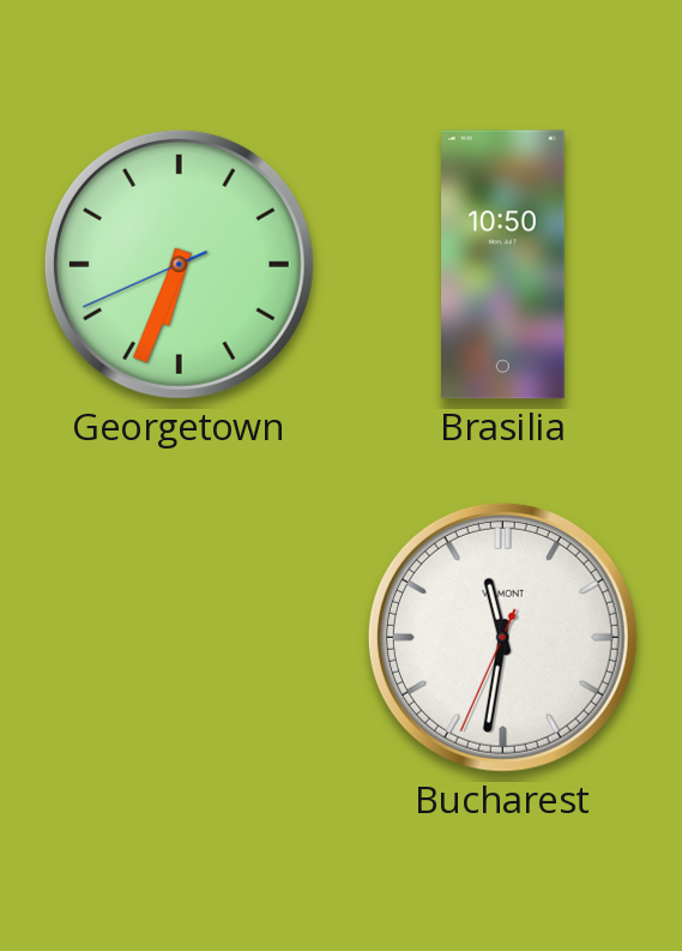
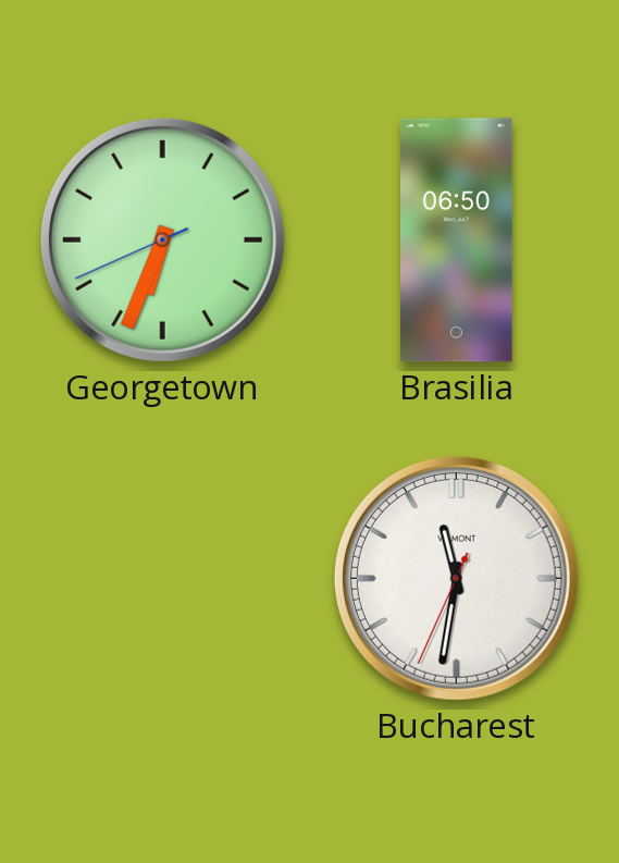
Brasilia: 10:50 -> 06:50
